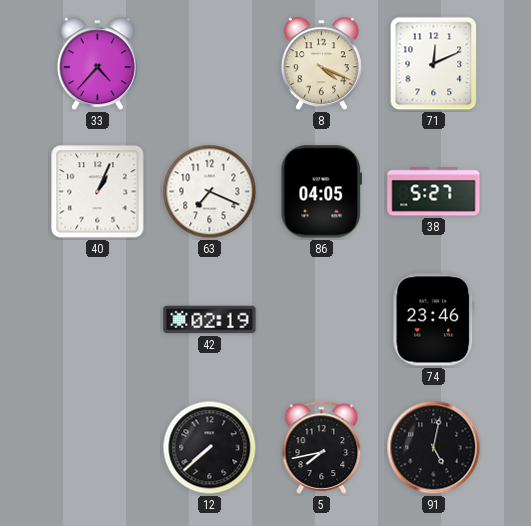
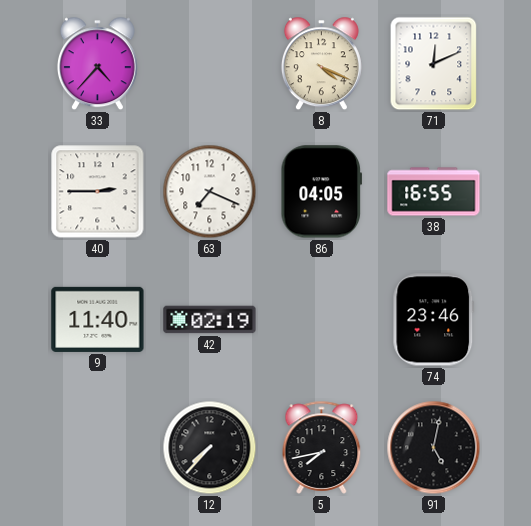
40: 1:04 -> 2:45
38: 5:27 -> 16:55
9: none -> 11:40
12: 7:38 -> 7:37
